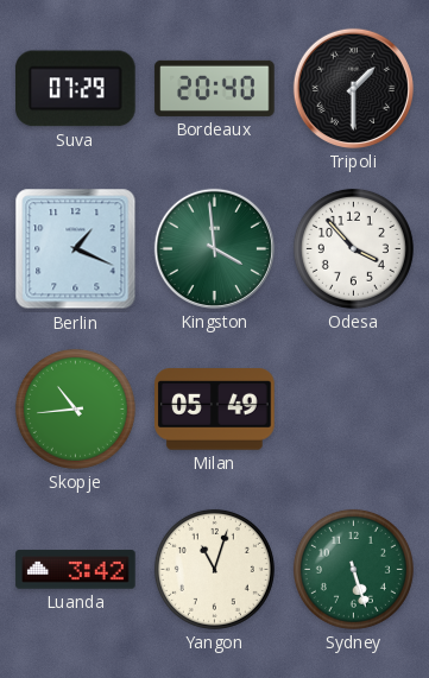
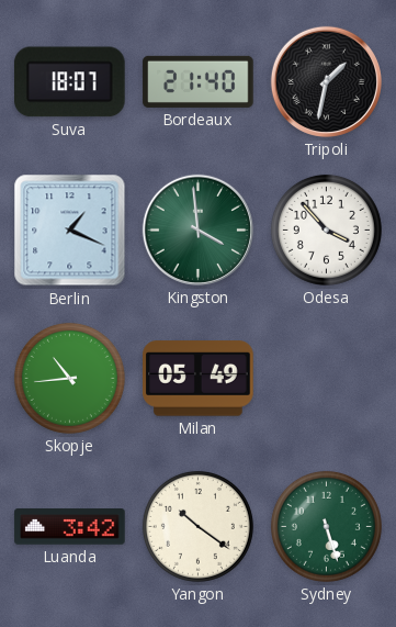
Suva: 07:29 -> 18:07
Bordeaux: 20:40 -> 21:40
Tripoli: 1:30 -> 1:32
Yangon: 11:03 -> 10:21
